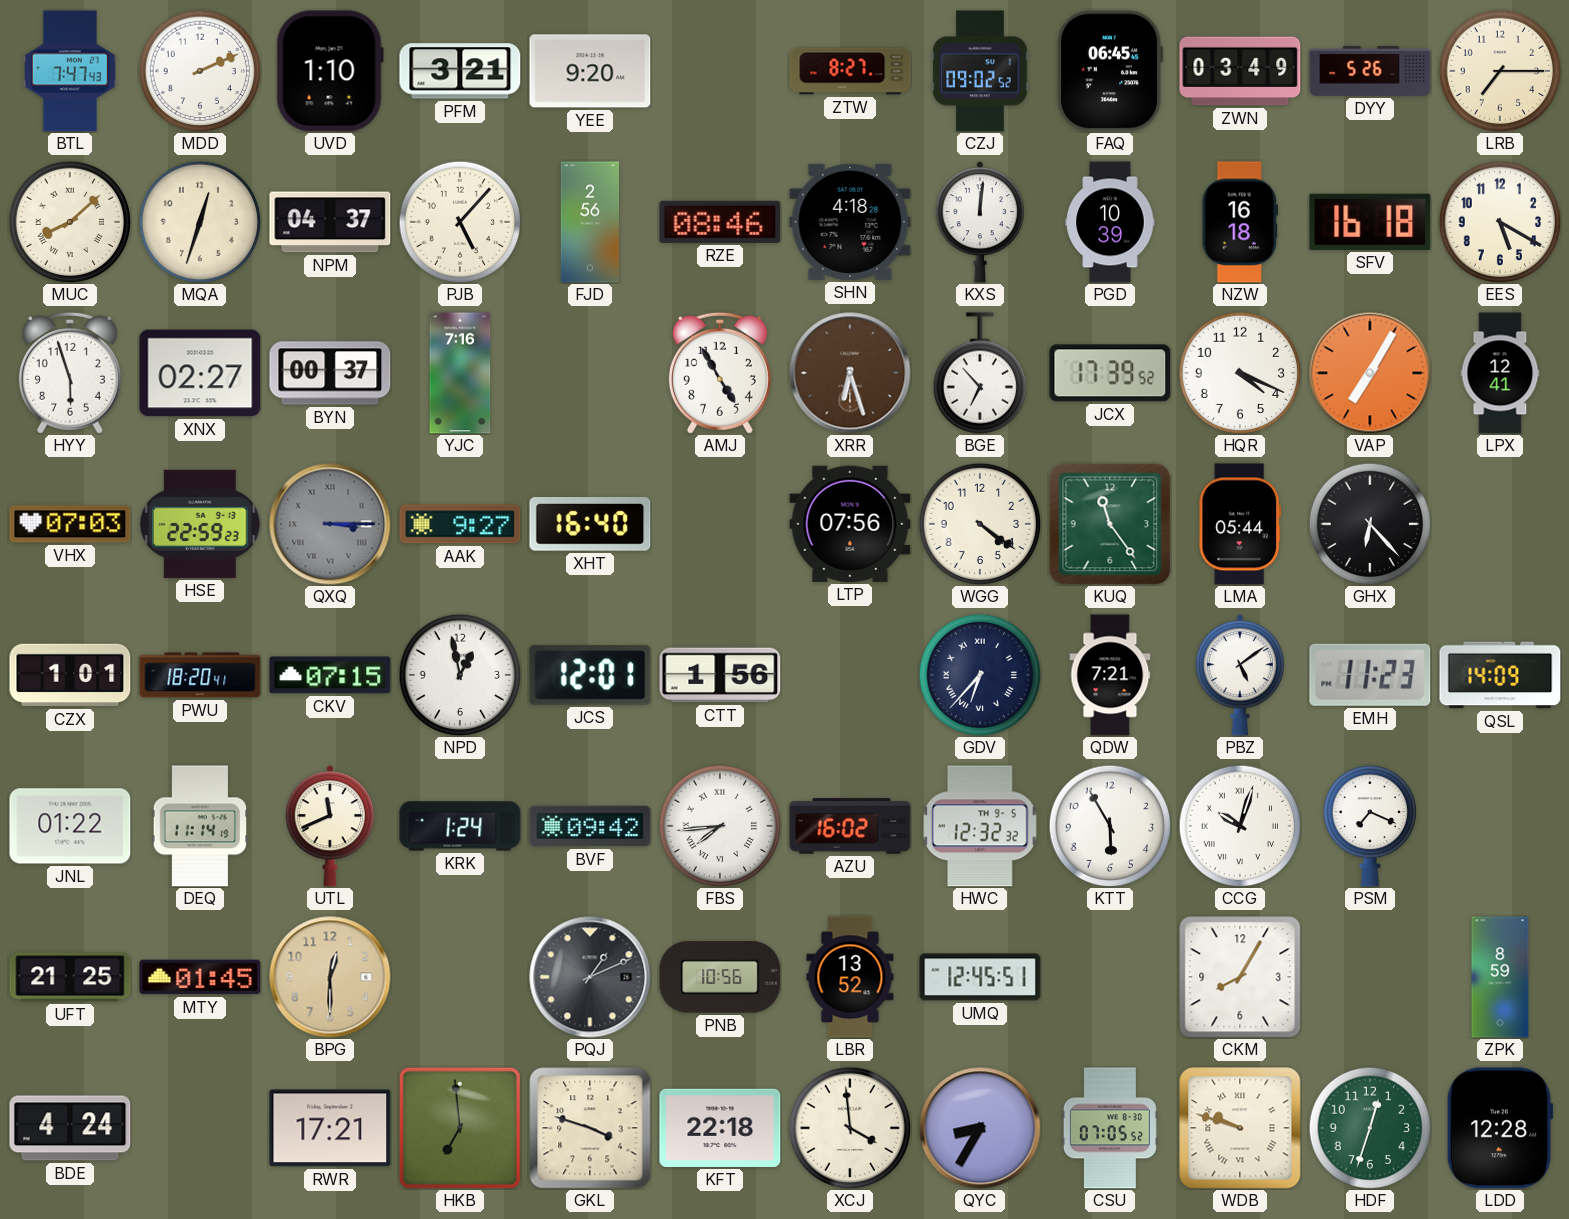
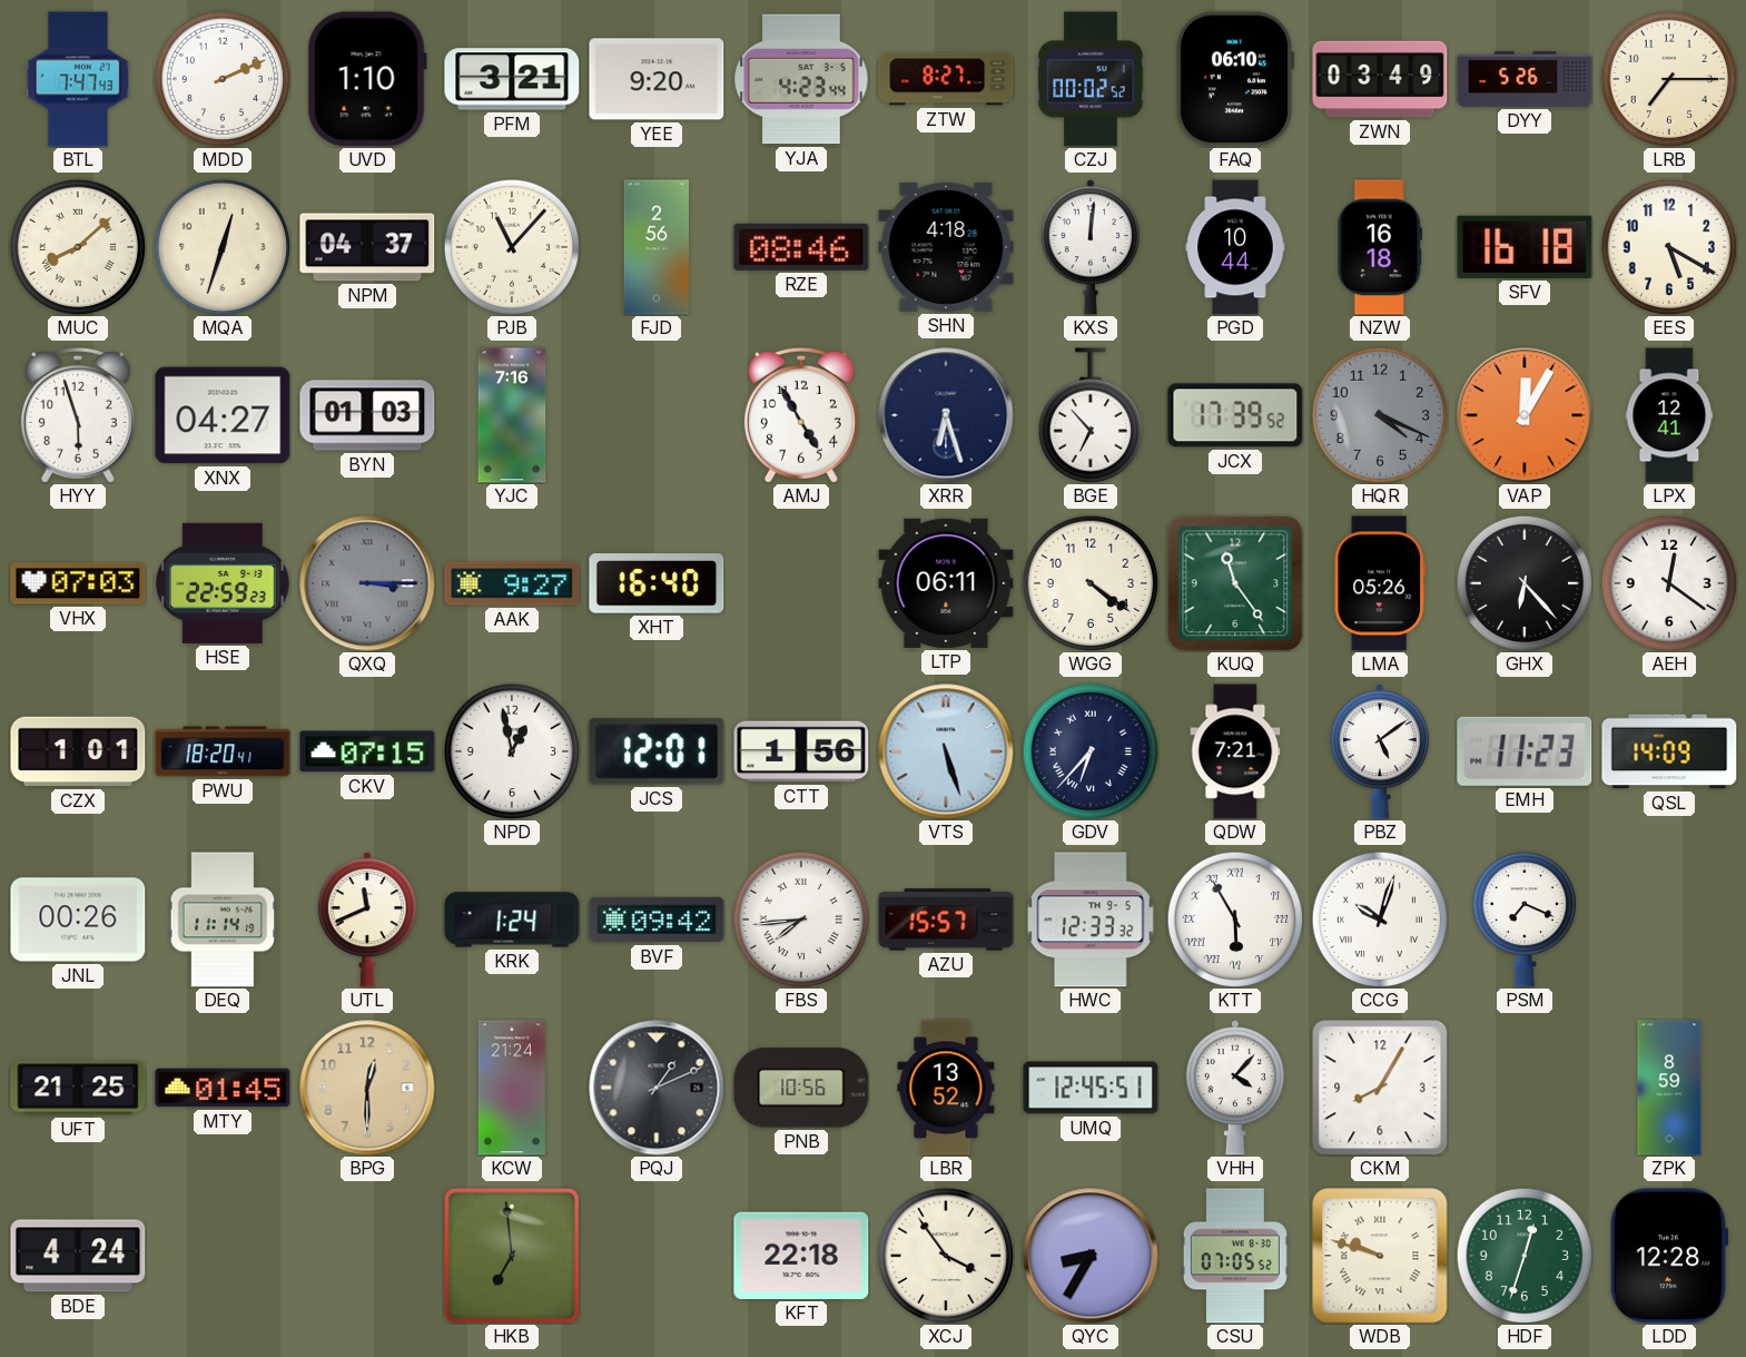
YJA: none -> 4:23
CZJ: 09:02 -> 00:02
FAQ: 06:45 -> 06:10
PJB: 5:07 -> 11:07
PGD: 10:39 -> 10:44
XNX: 02:27 -> 04:27
BYN: 00:37 -> 01:03
XRR dial: brown -> navy
HQR dial: white -> grey
VAP: 7:05 -> 12:05
LTP: 07:56 -> 06:11
LMA: 05:44 -> 05:26
AEH: none -> 12:21
VTS: none -> 5:27
JNL: 01:22 -> 00:26
AZU: 16:02 -> 15:57
HWC: 12:32 -> 12:33
KTT numerals: Arabic -> Roman
KCW: none -> 21:24
VHH: none -> 4:07
RWR: 17:21 -> none
GKL: 3:48 -> none
XCJ: 3:59 -> 3:54
